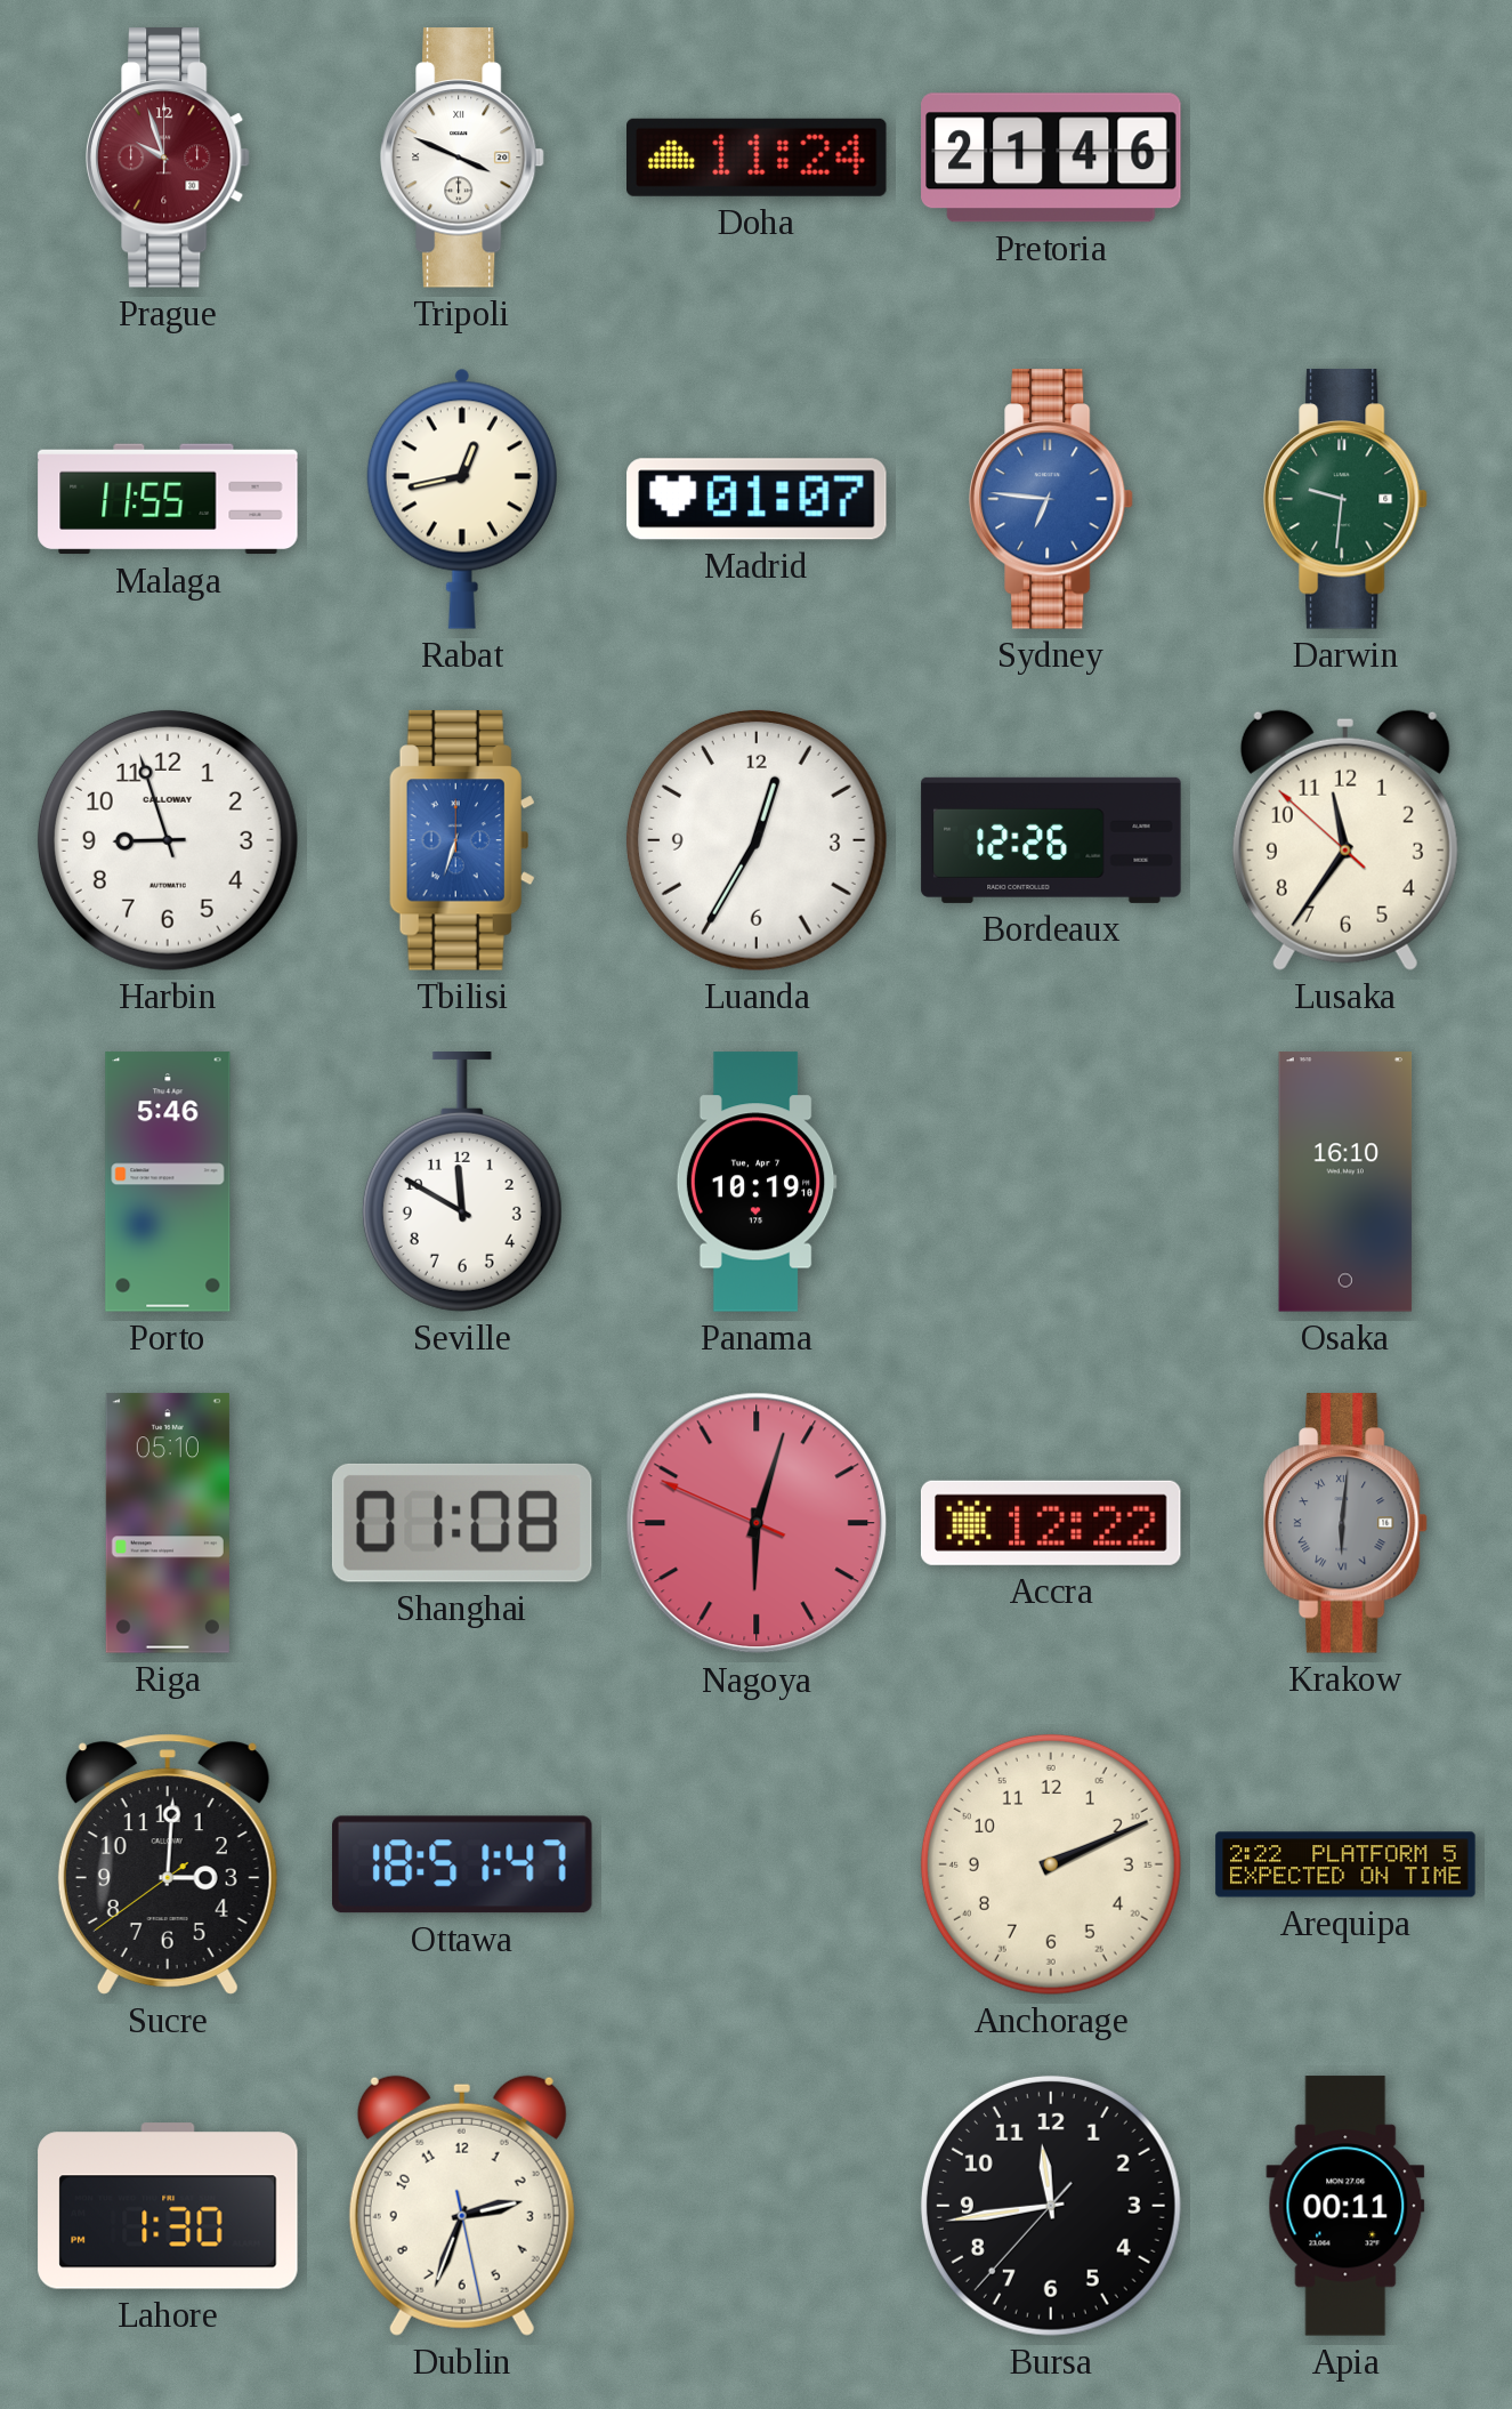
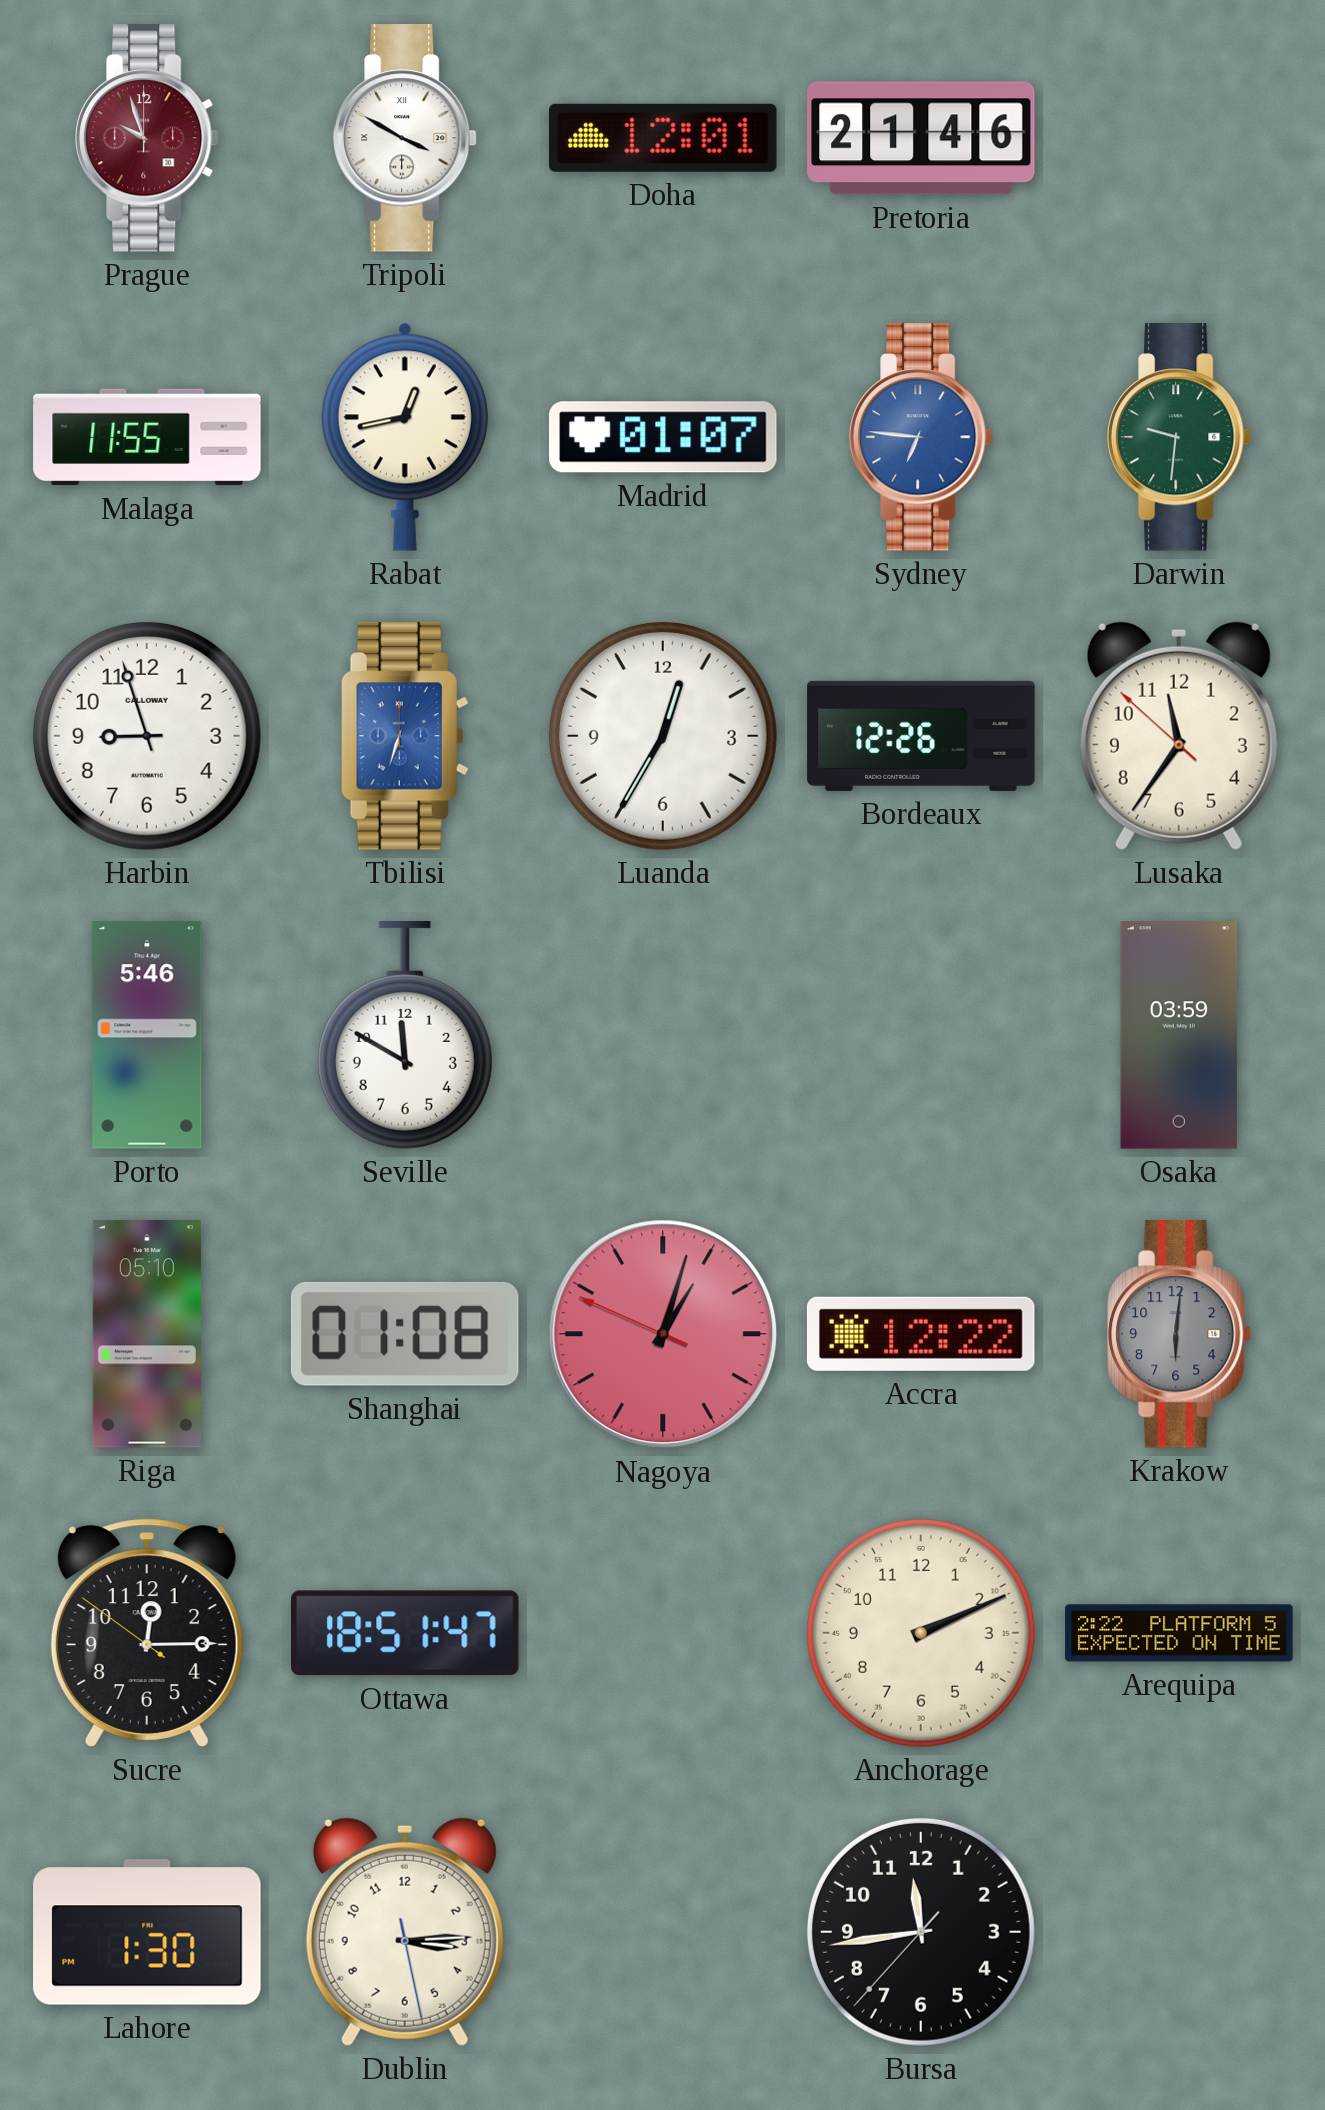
Tripoli: 3:49 -> 3:50
Doha: 11:24 -> 12:01
Panama: 10:19 -> none
Osaka: 16:10 -> 03:59
Nagoya: 6:02 -> 1:02
Krakow numerals: Roman -> Arabic
Sucre: 3:00 -> 12:14
Dublin: 2:33 -> 3:14
Apia: 00:11 -> none
